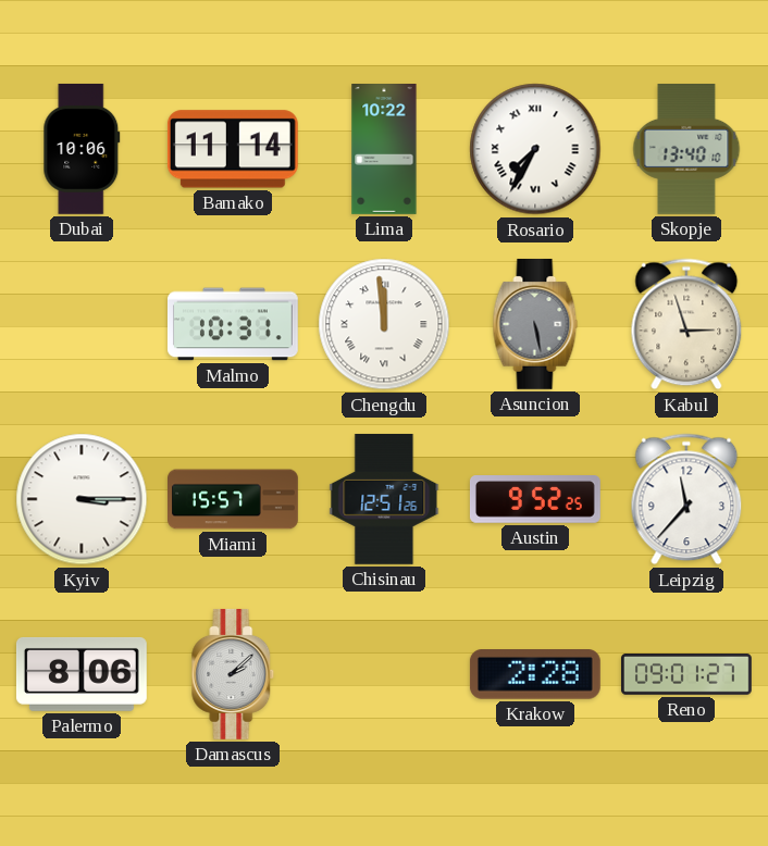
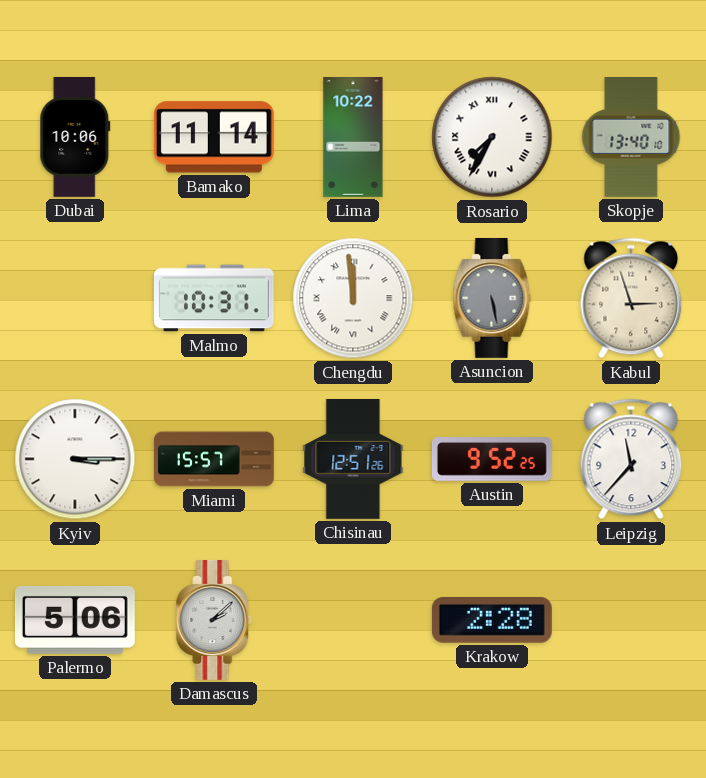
Palermo: 8:06 -> 5:06
Reno: 09:01 -> none
